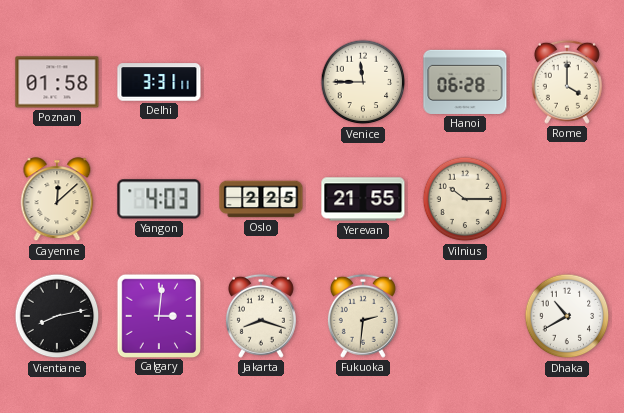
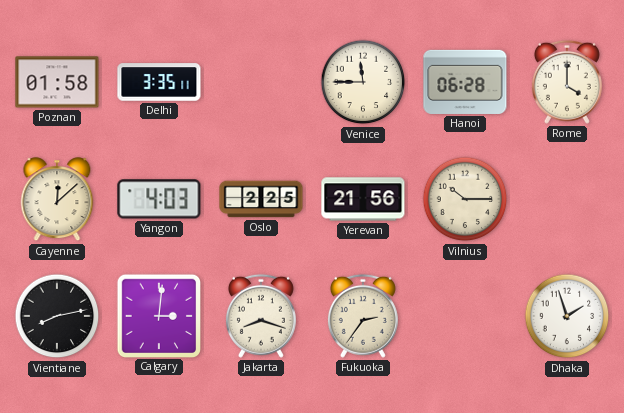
Delhi: 3:31 -> 3:35
Yerevan: 21:55 -> 21:56
Fukuoka: 2:31 -> 2:36
Dhaka: 10:40 -> 1:57
